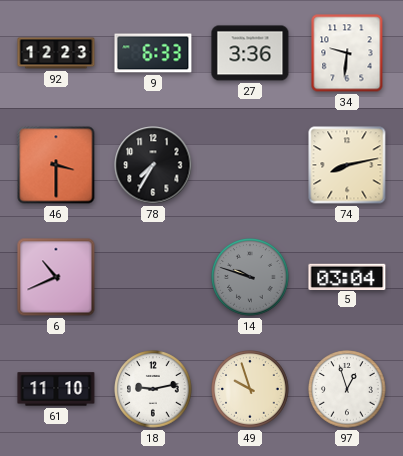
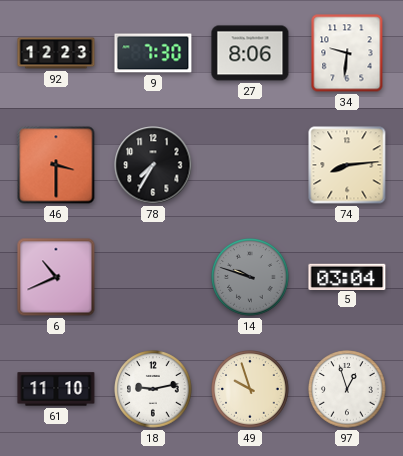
9: 6:33 -> 7:30
27: 3:36 -> 8:06
74: 8:13 -> 8:14
